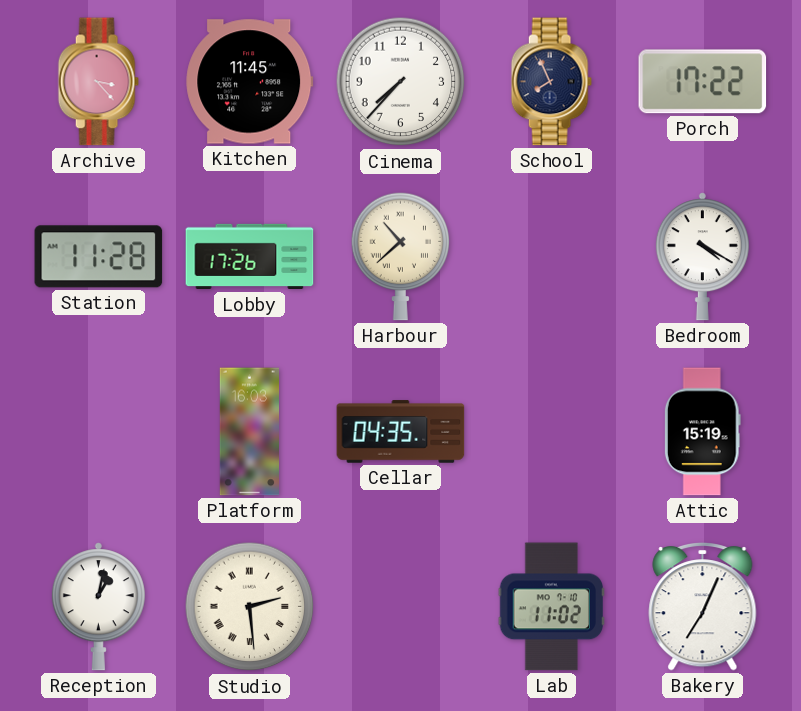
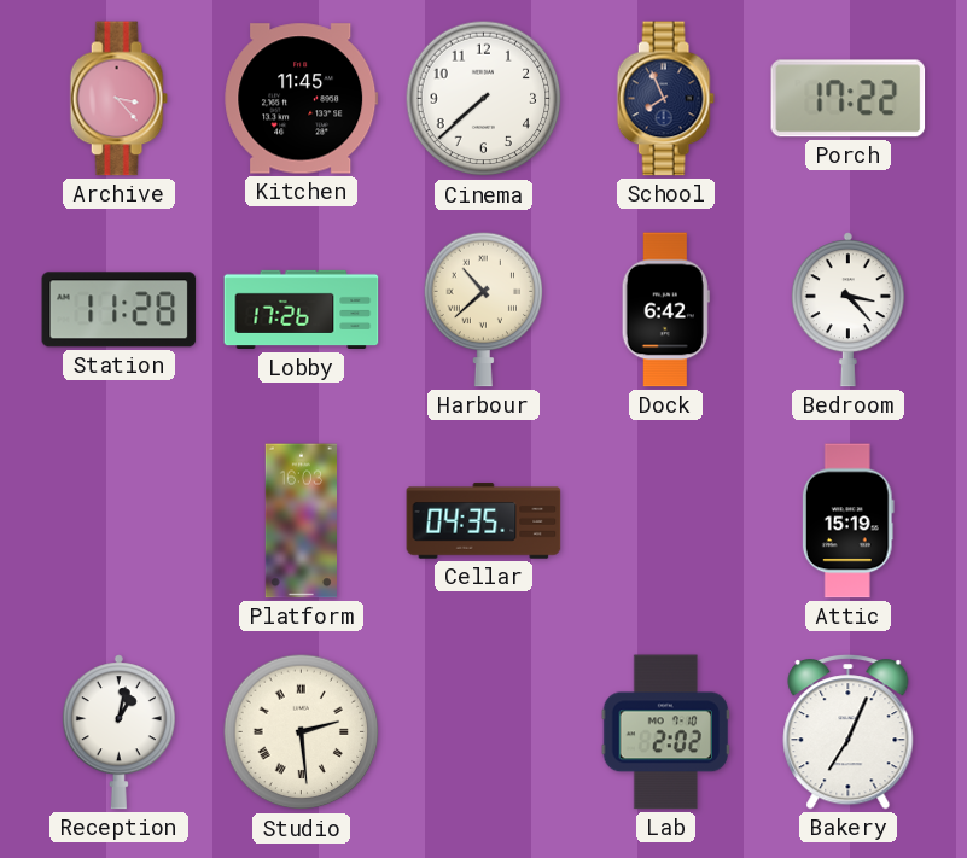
Cinema: 7:37 -> 7:38
Dock: none -> 6:42
Bedroom: 4:20 -> 3:23
Lab: 11:02 -> 2:02
